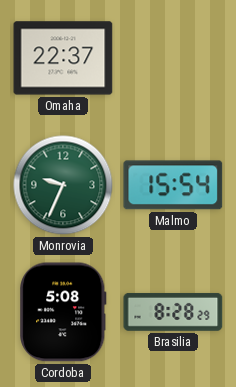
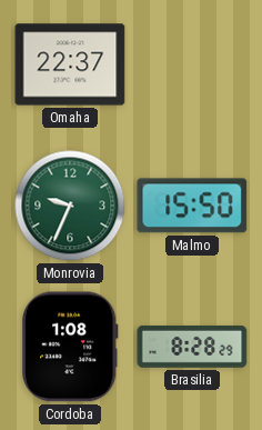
Malmo: 15:54 -> 15:50
Cordoba: 5:08 -> 1:08
